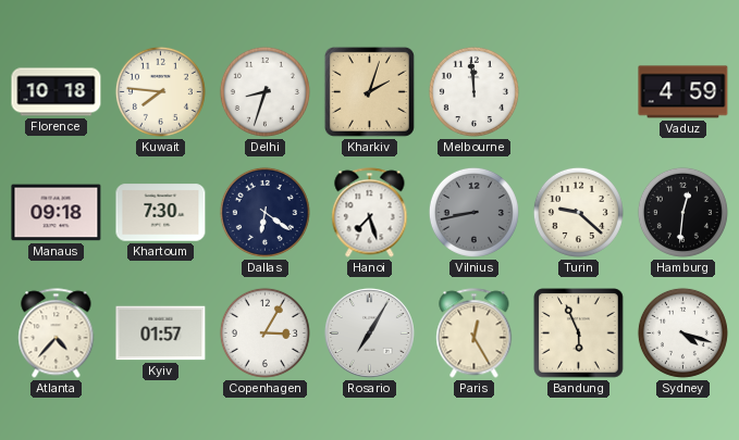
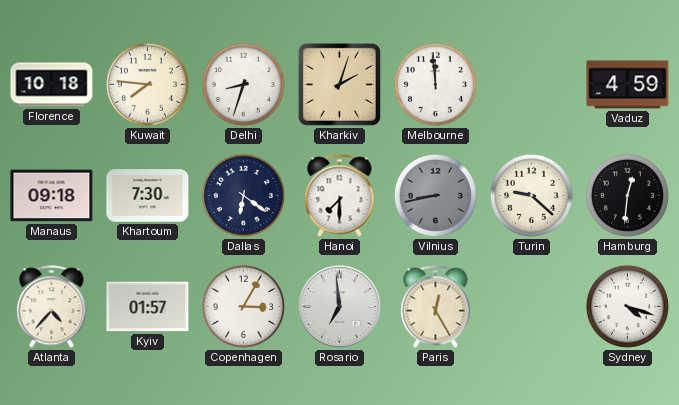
Hanoi: 7:27 -> 7:30
Rosario: 7:05 -> 6:59
Bandung: 5:56 -> none
